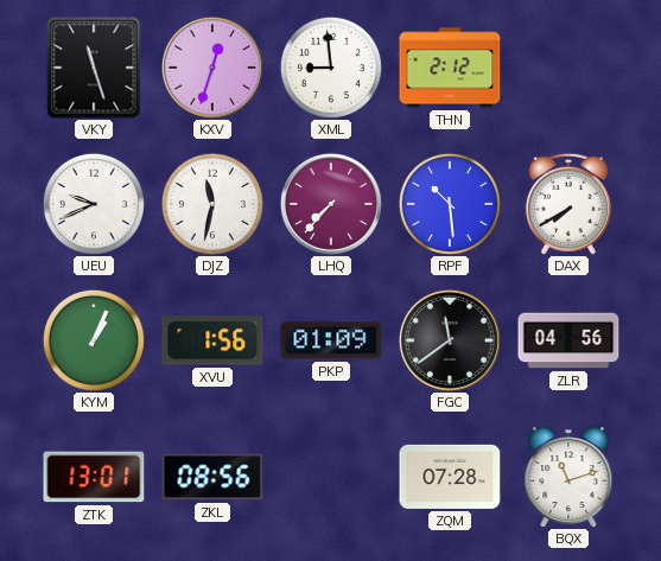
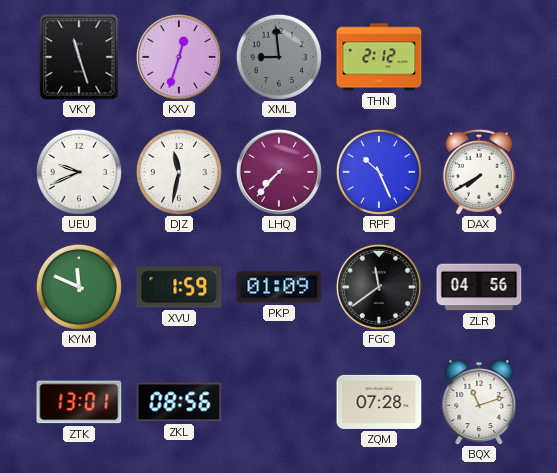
XML dial: white -> grey
RPF: 10:29 -> 10:26
KYM: 1:04 -> 11:49
XVU: 1:56 -> 1:59
